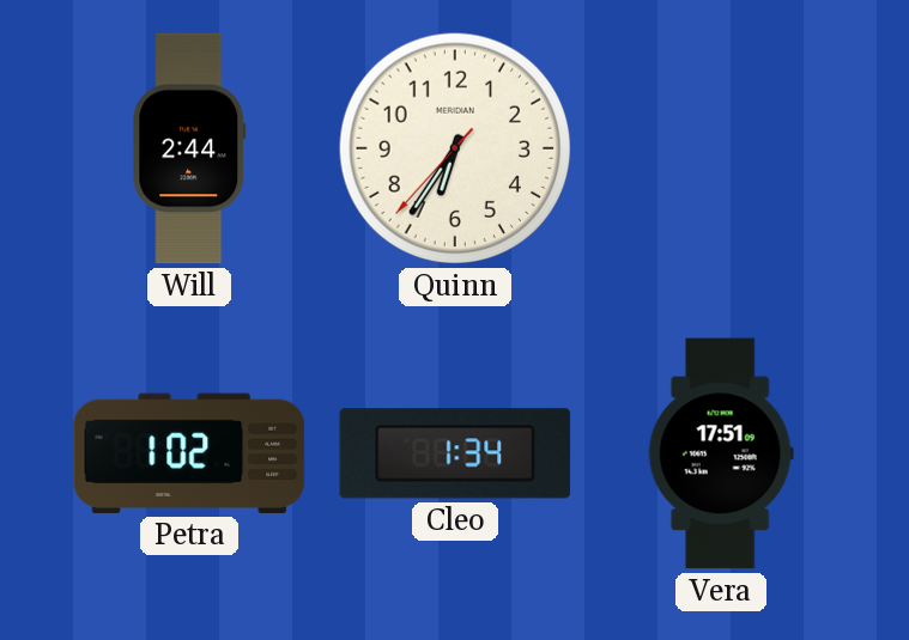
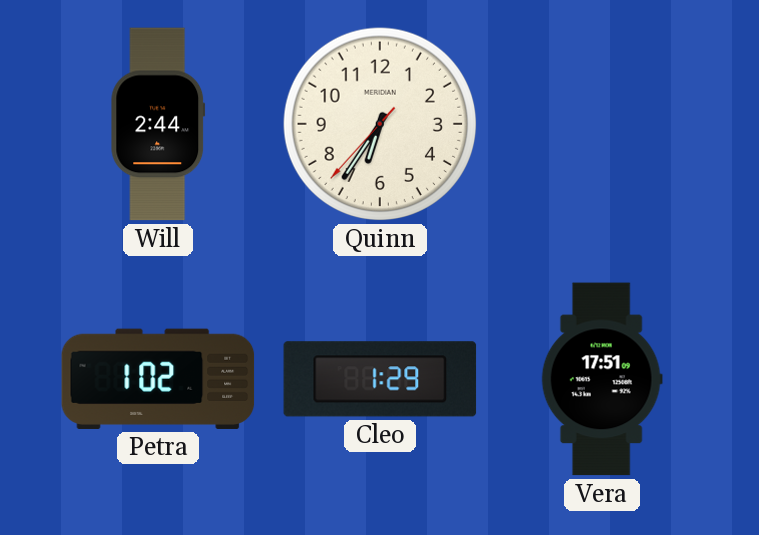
Cleo: 1:34 -> 1:29
